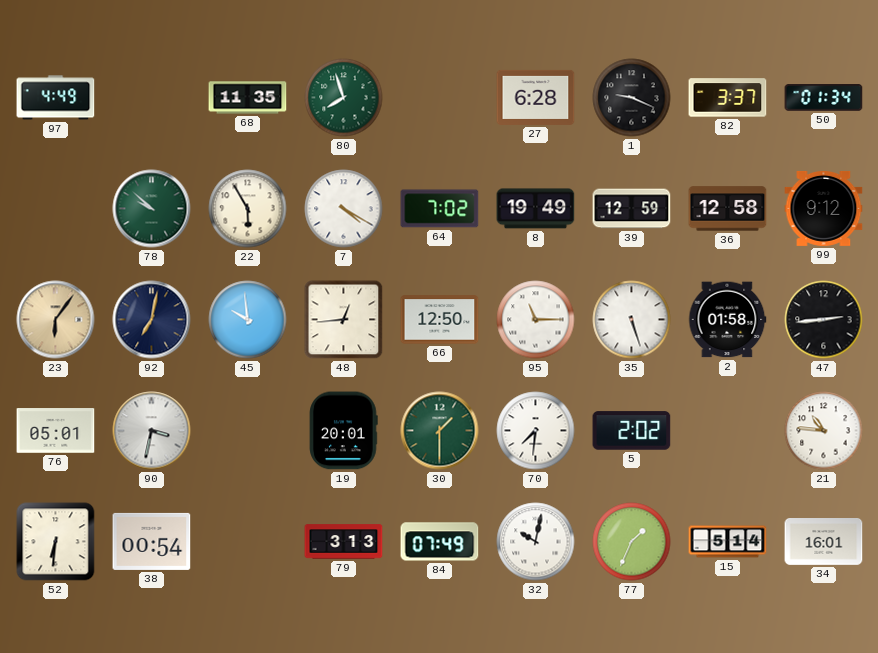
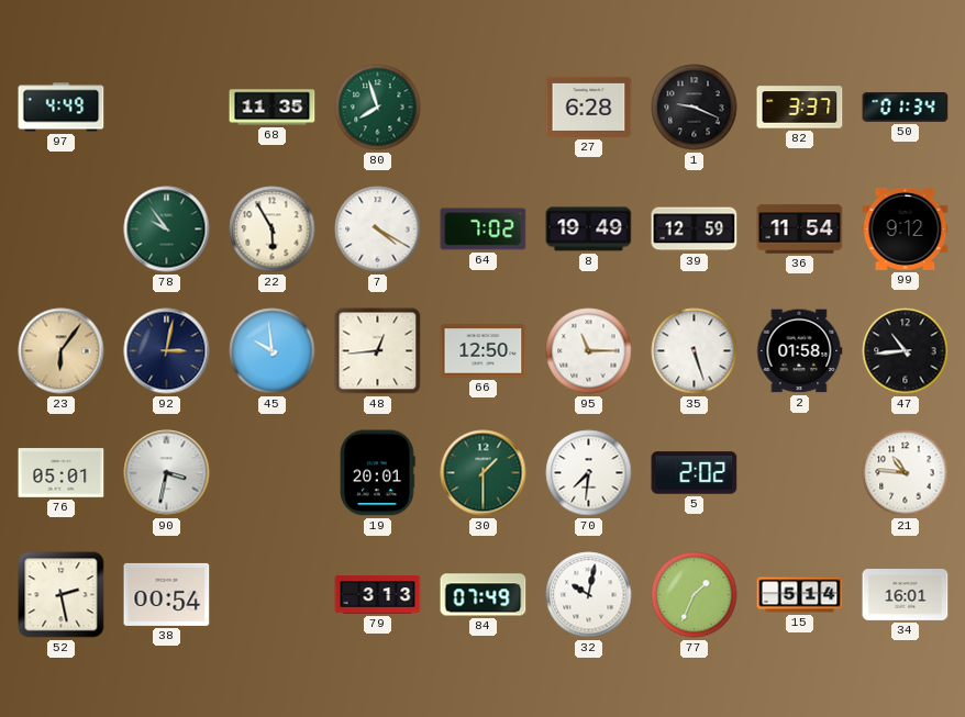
78: 9:52 -> 9:54
36: 12:58 -> 11:54
92: 7:02 -> 3:02
47: 2:44 -> 10:44
52: 6:31 -> 2:28
